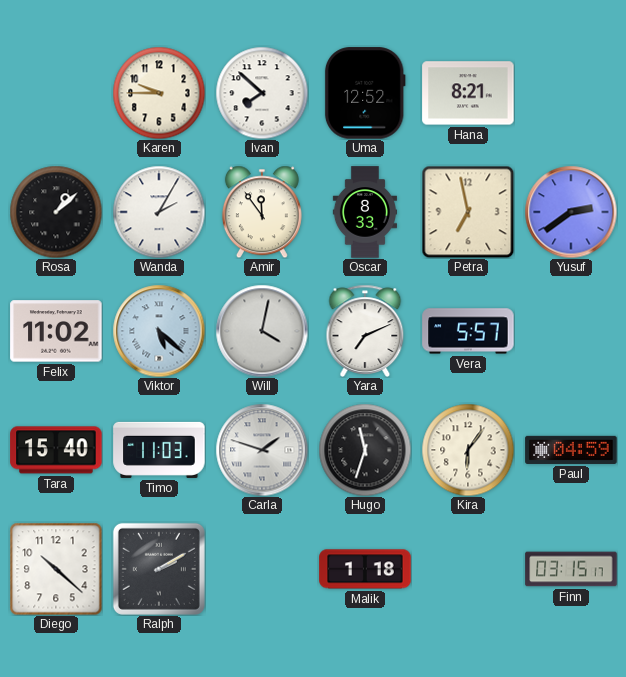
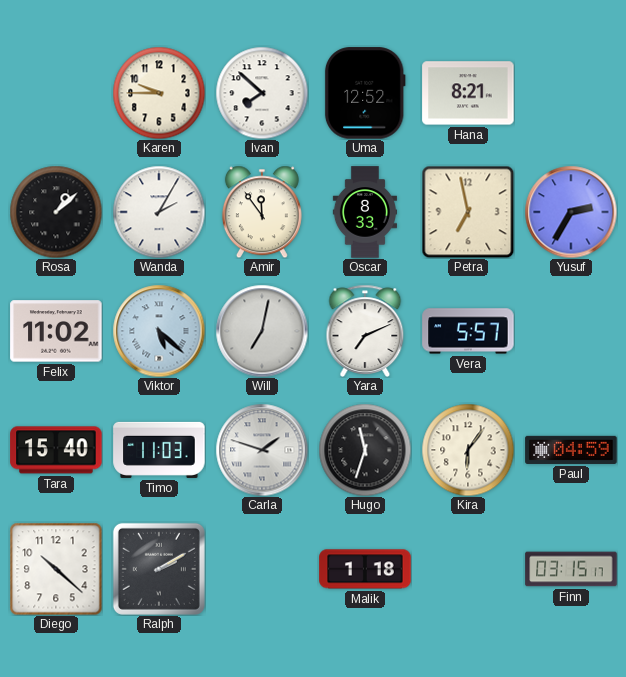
Yusuf: 2:39 -> 2:35
Will: 4:02 -> 7:02
